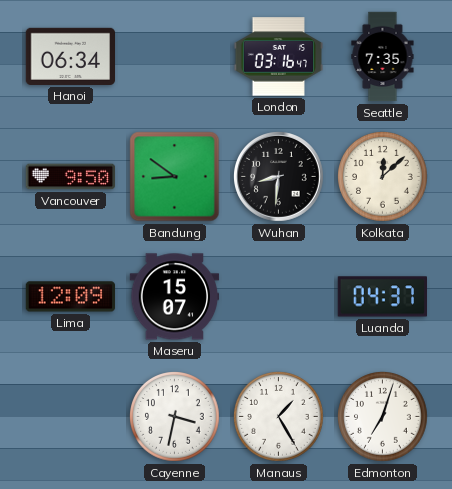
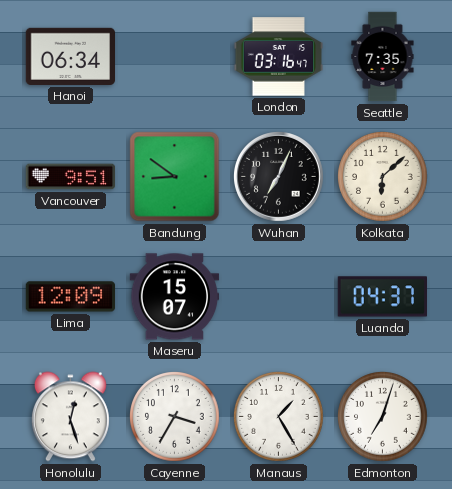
Vancouver: 9:50 -> 9:51
Wuhan: 8:31 -> 7:04
Kolkata: 12:08 -> 6:08
Honolulu: none -> 12:27
Cayenne: 3:32 -> 3:35
